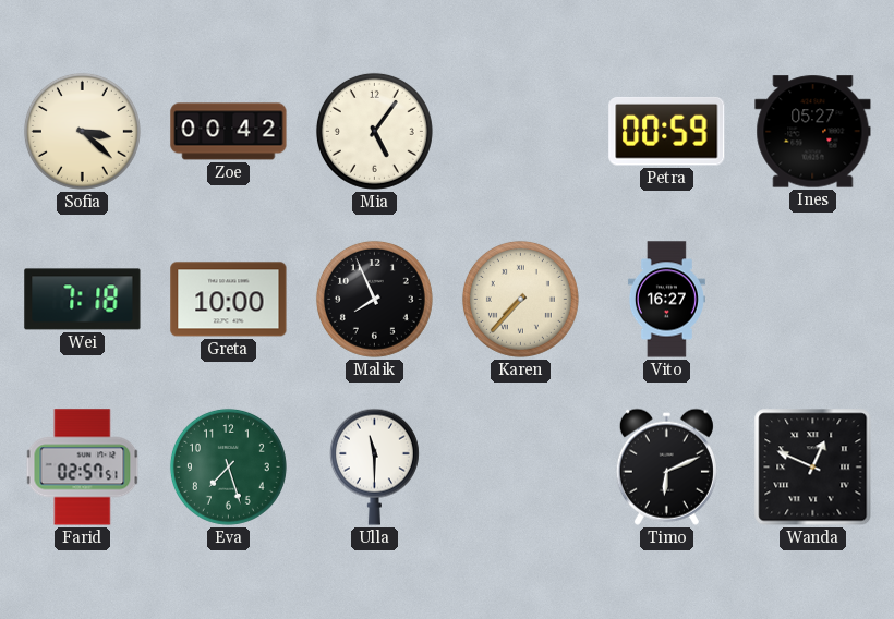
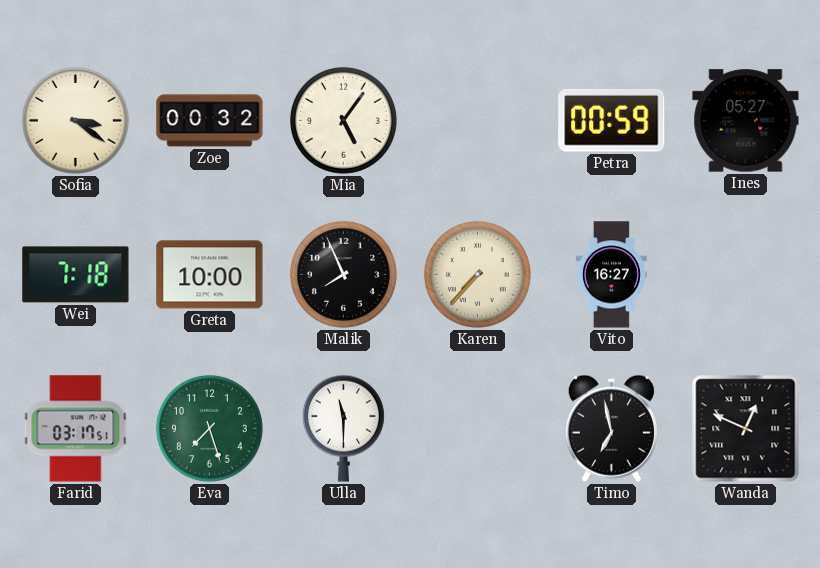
Sofia: 3:22 -> 3:21
Zoe: 00:42 -> 00:32
Farid: 02:57 -> 03:17
Timo: 6:11 -> 6:58
